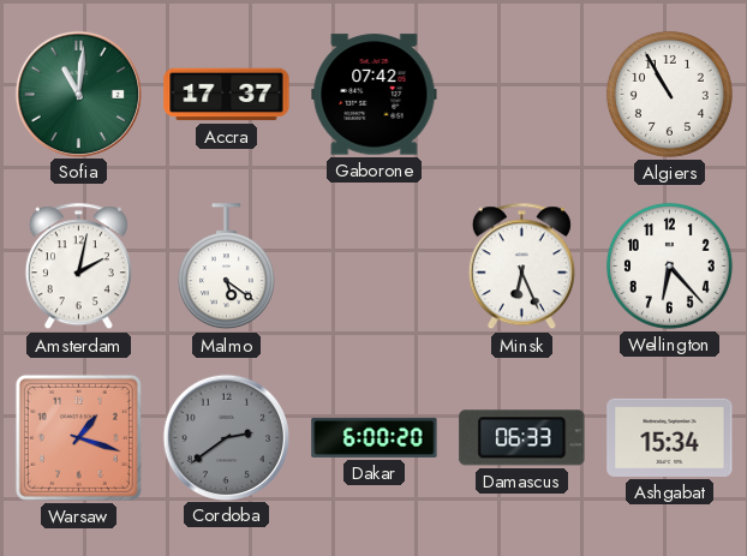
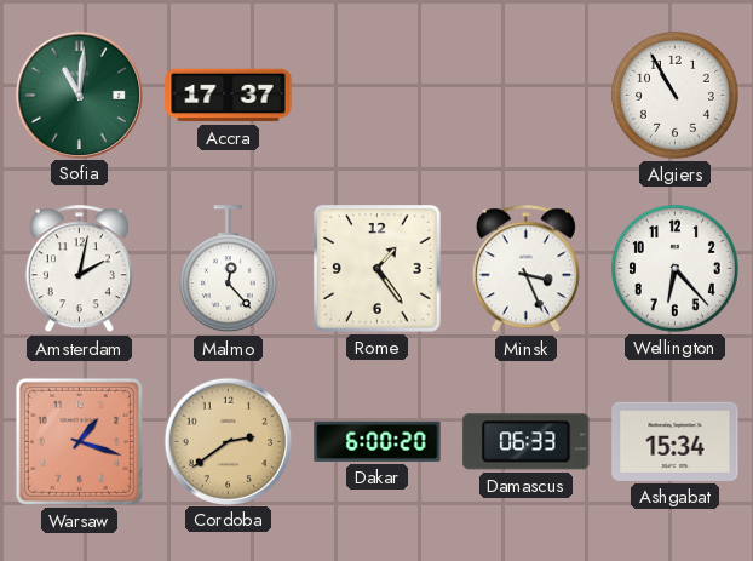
Gaborone: 07:42 -> none
Malmo: 5:21 -> 12:23
Rome: none -> 1:24
Minsk: 6:26 -> 3:26
Cordoba dial: grey -> champagne
